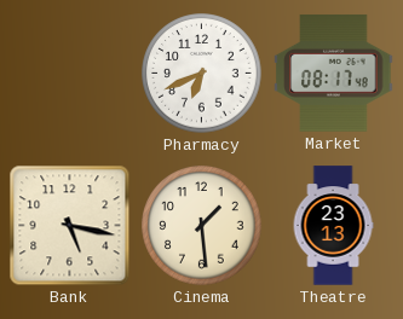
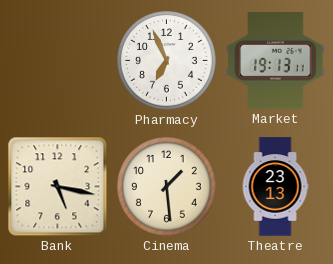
Pharmacy: 6:41 -> 6:56
Market: 08:17 -> 19:13
